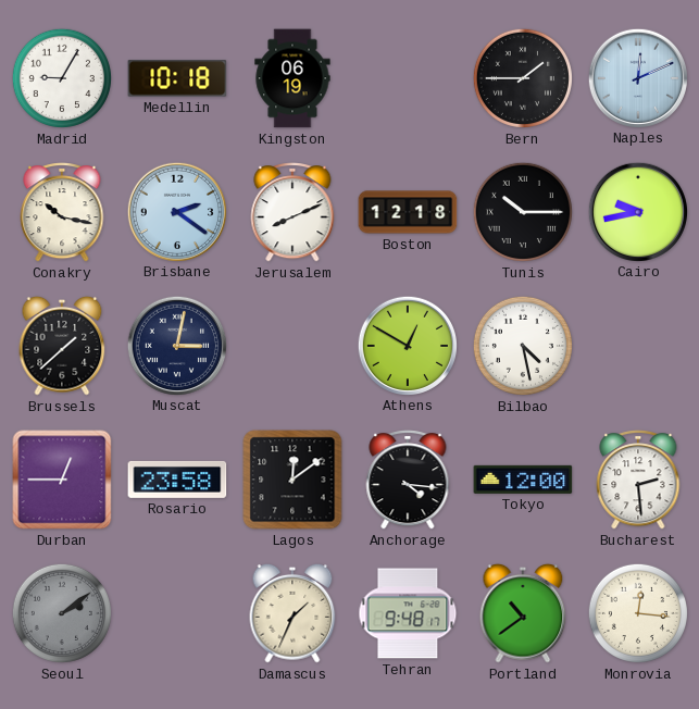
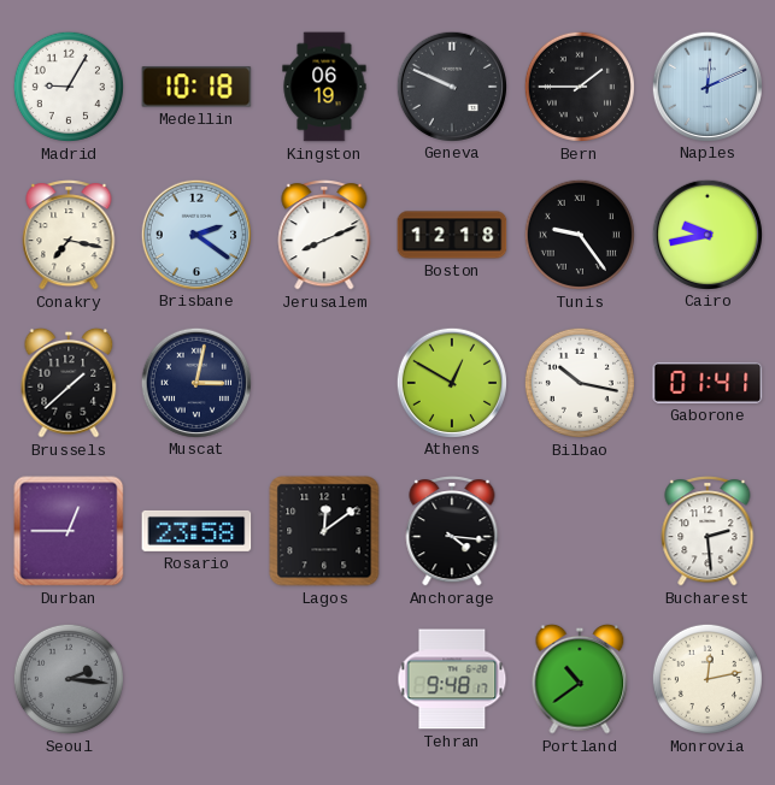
Geneva: none -> 9:49
Conakry: 10:17 -> 7:17
Tunis: 10:15 -> 9:24
Bilbao: 4:28 -> 10:17
Gaborone: none -> 01:41
Tokyo: 12:00 -> none
Seoul: 2:09 -> 2:16
Damascus: 1:34 -> none
Monrovia: 12:16 -> 12:13
